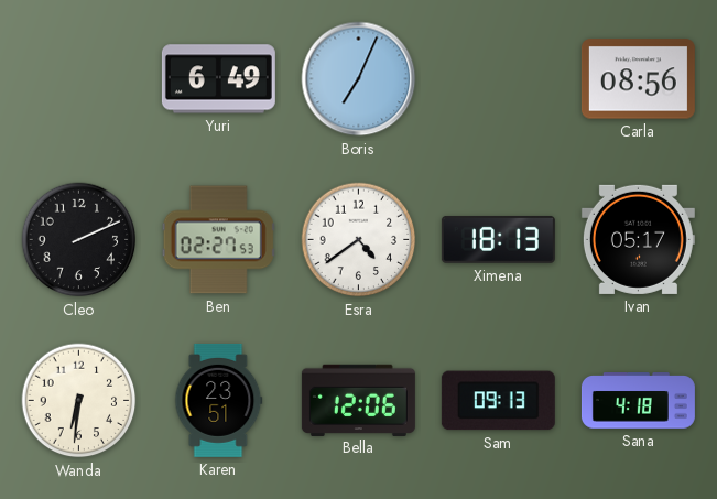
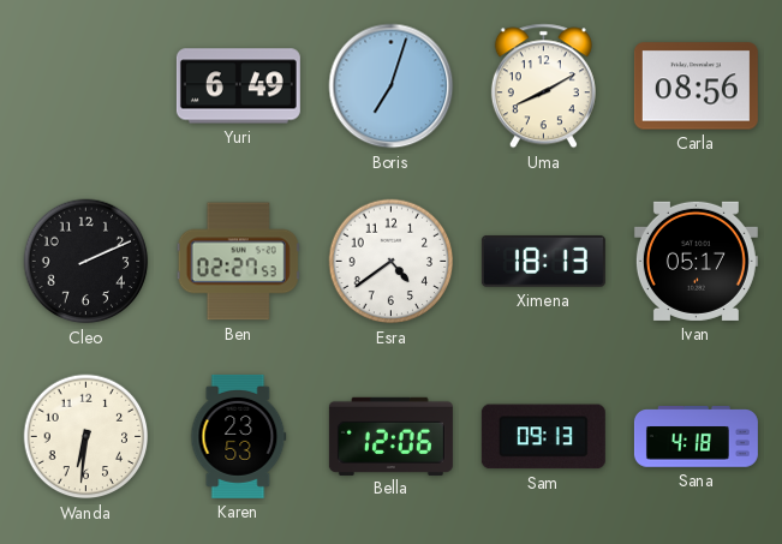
Boris: 7:04 -> 7:03
Uma: none -> 8:10
Karen: 23:51 -> 23:53
